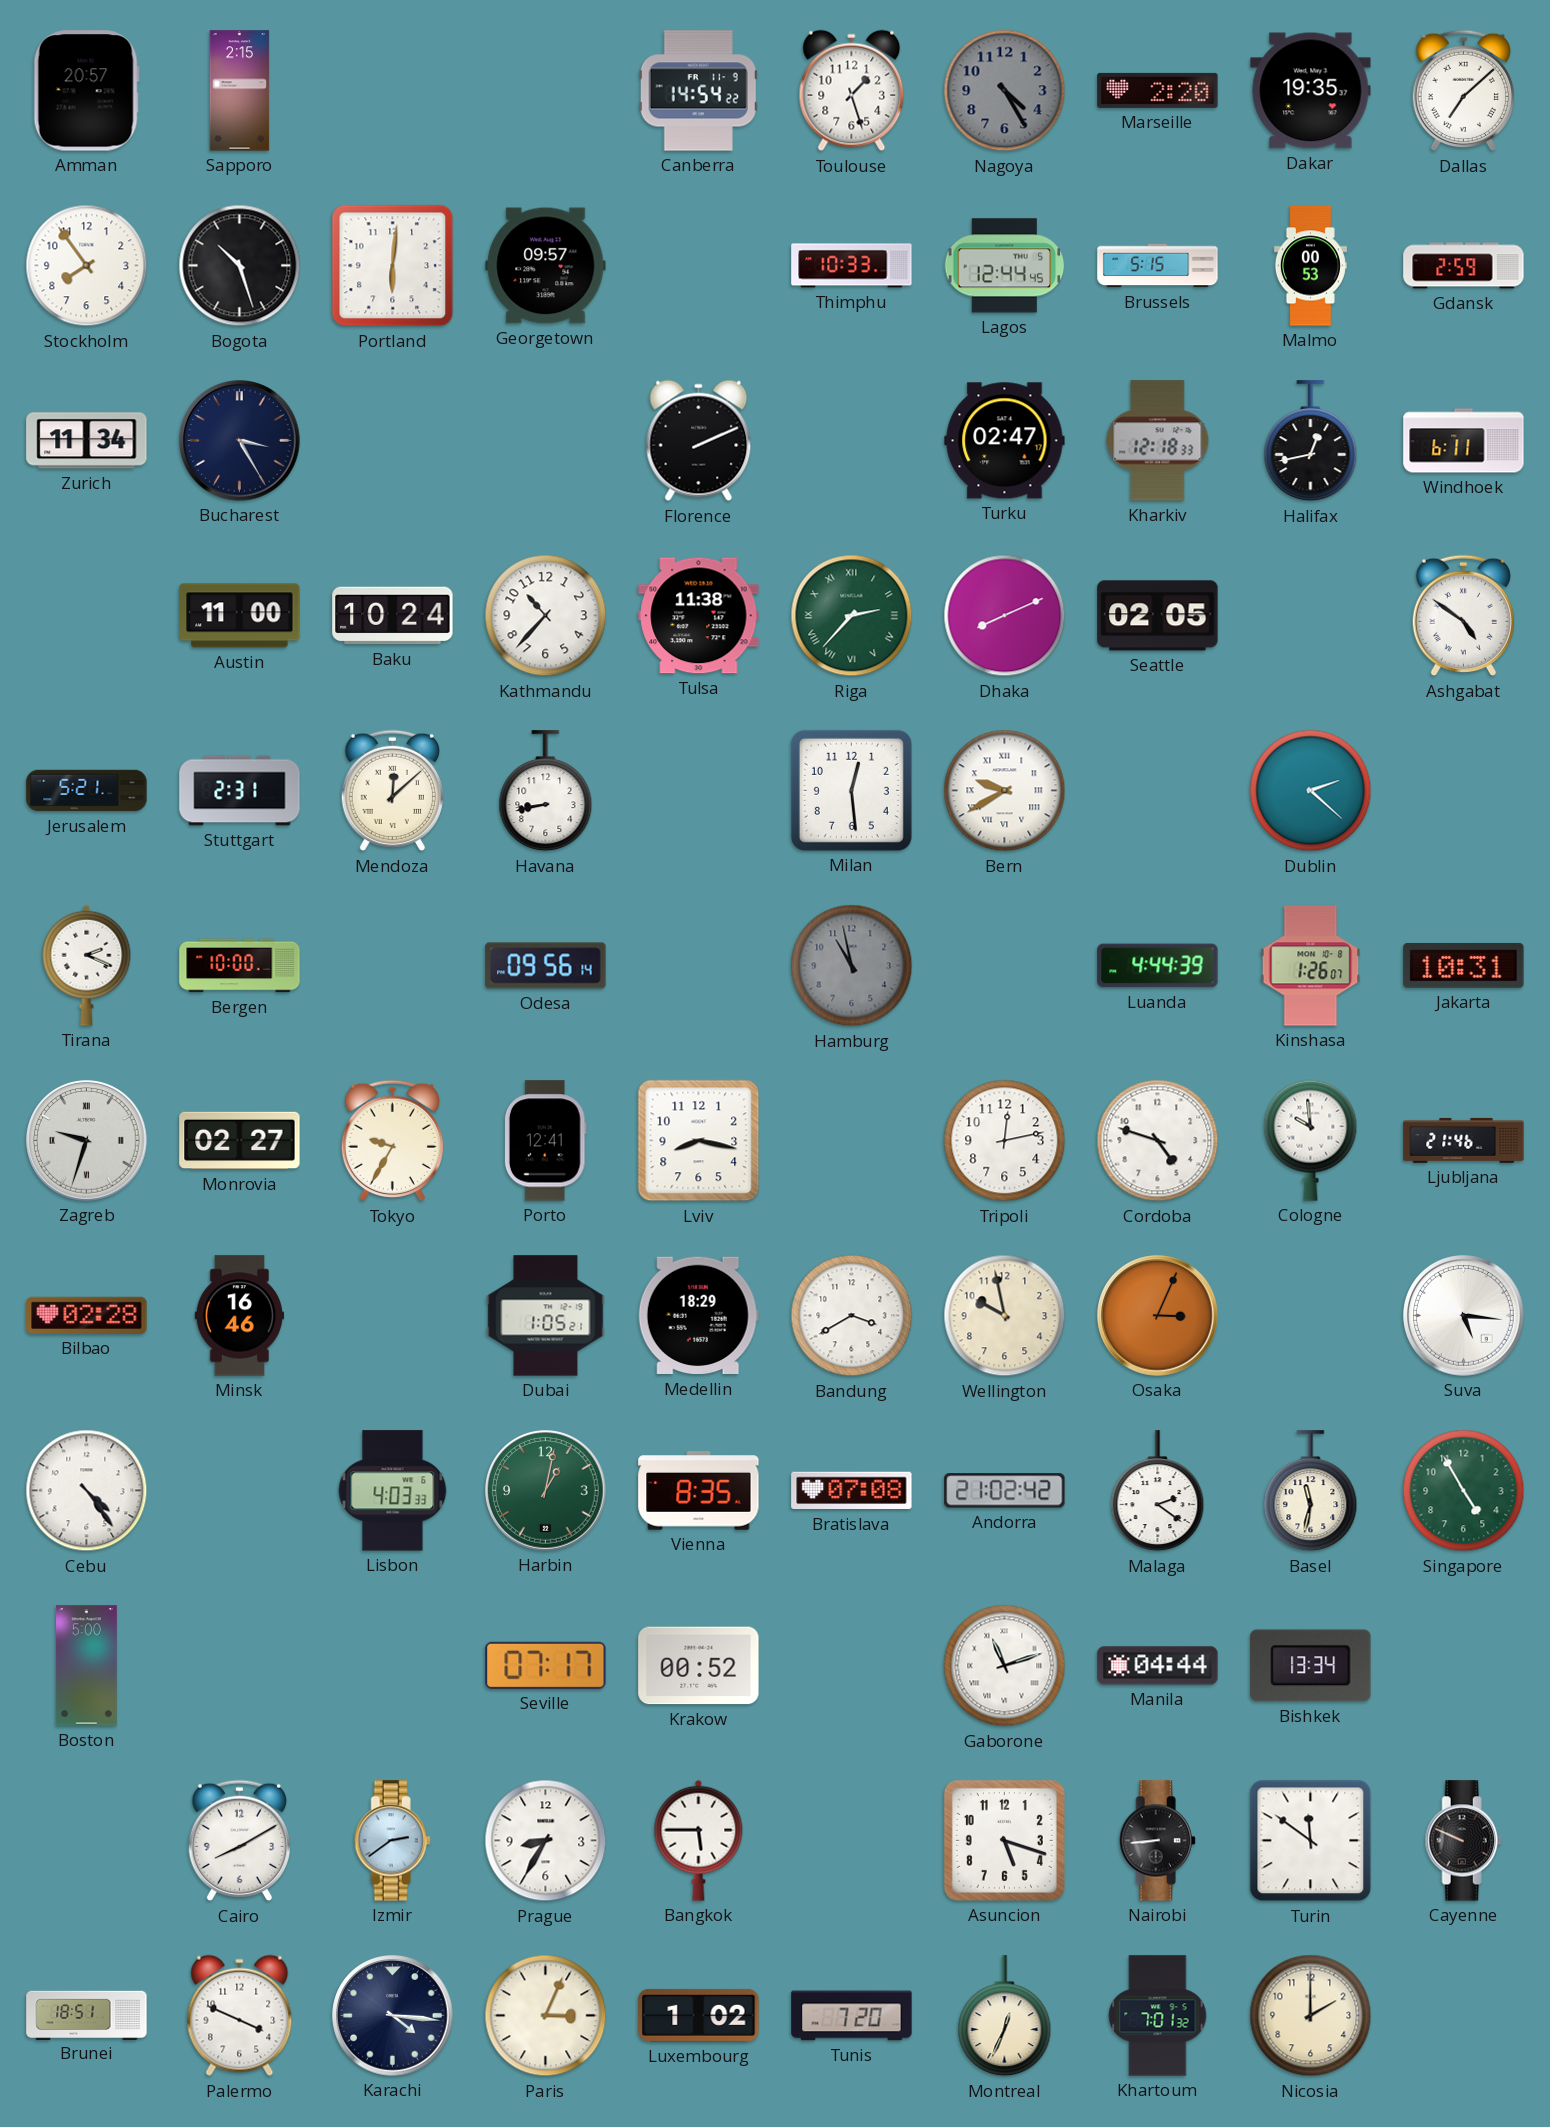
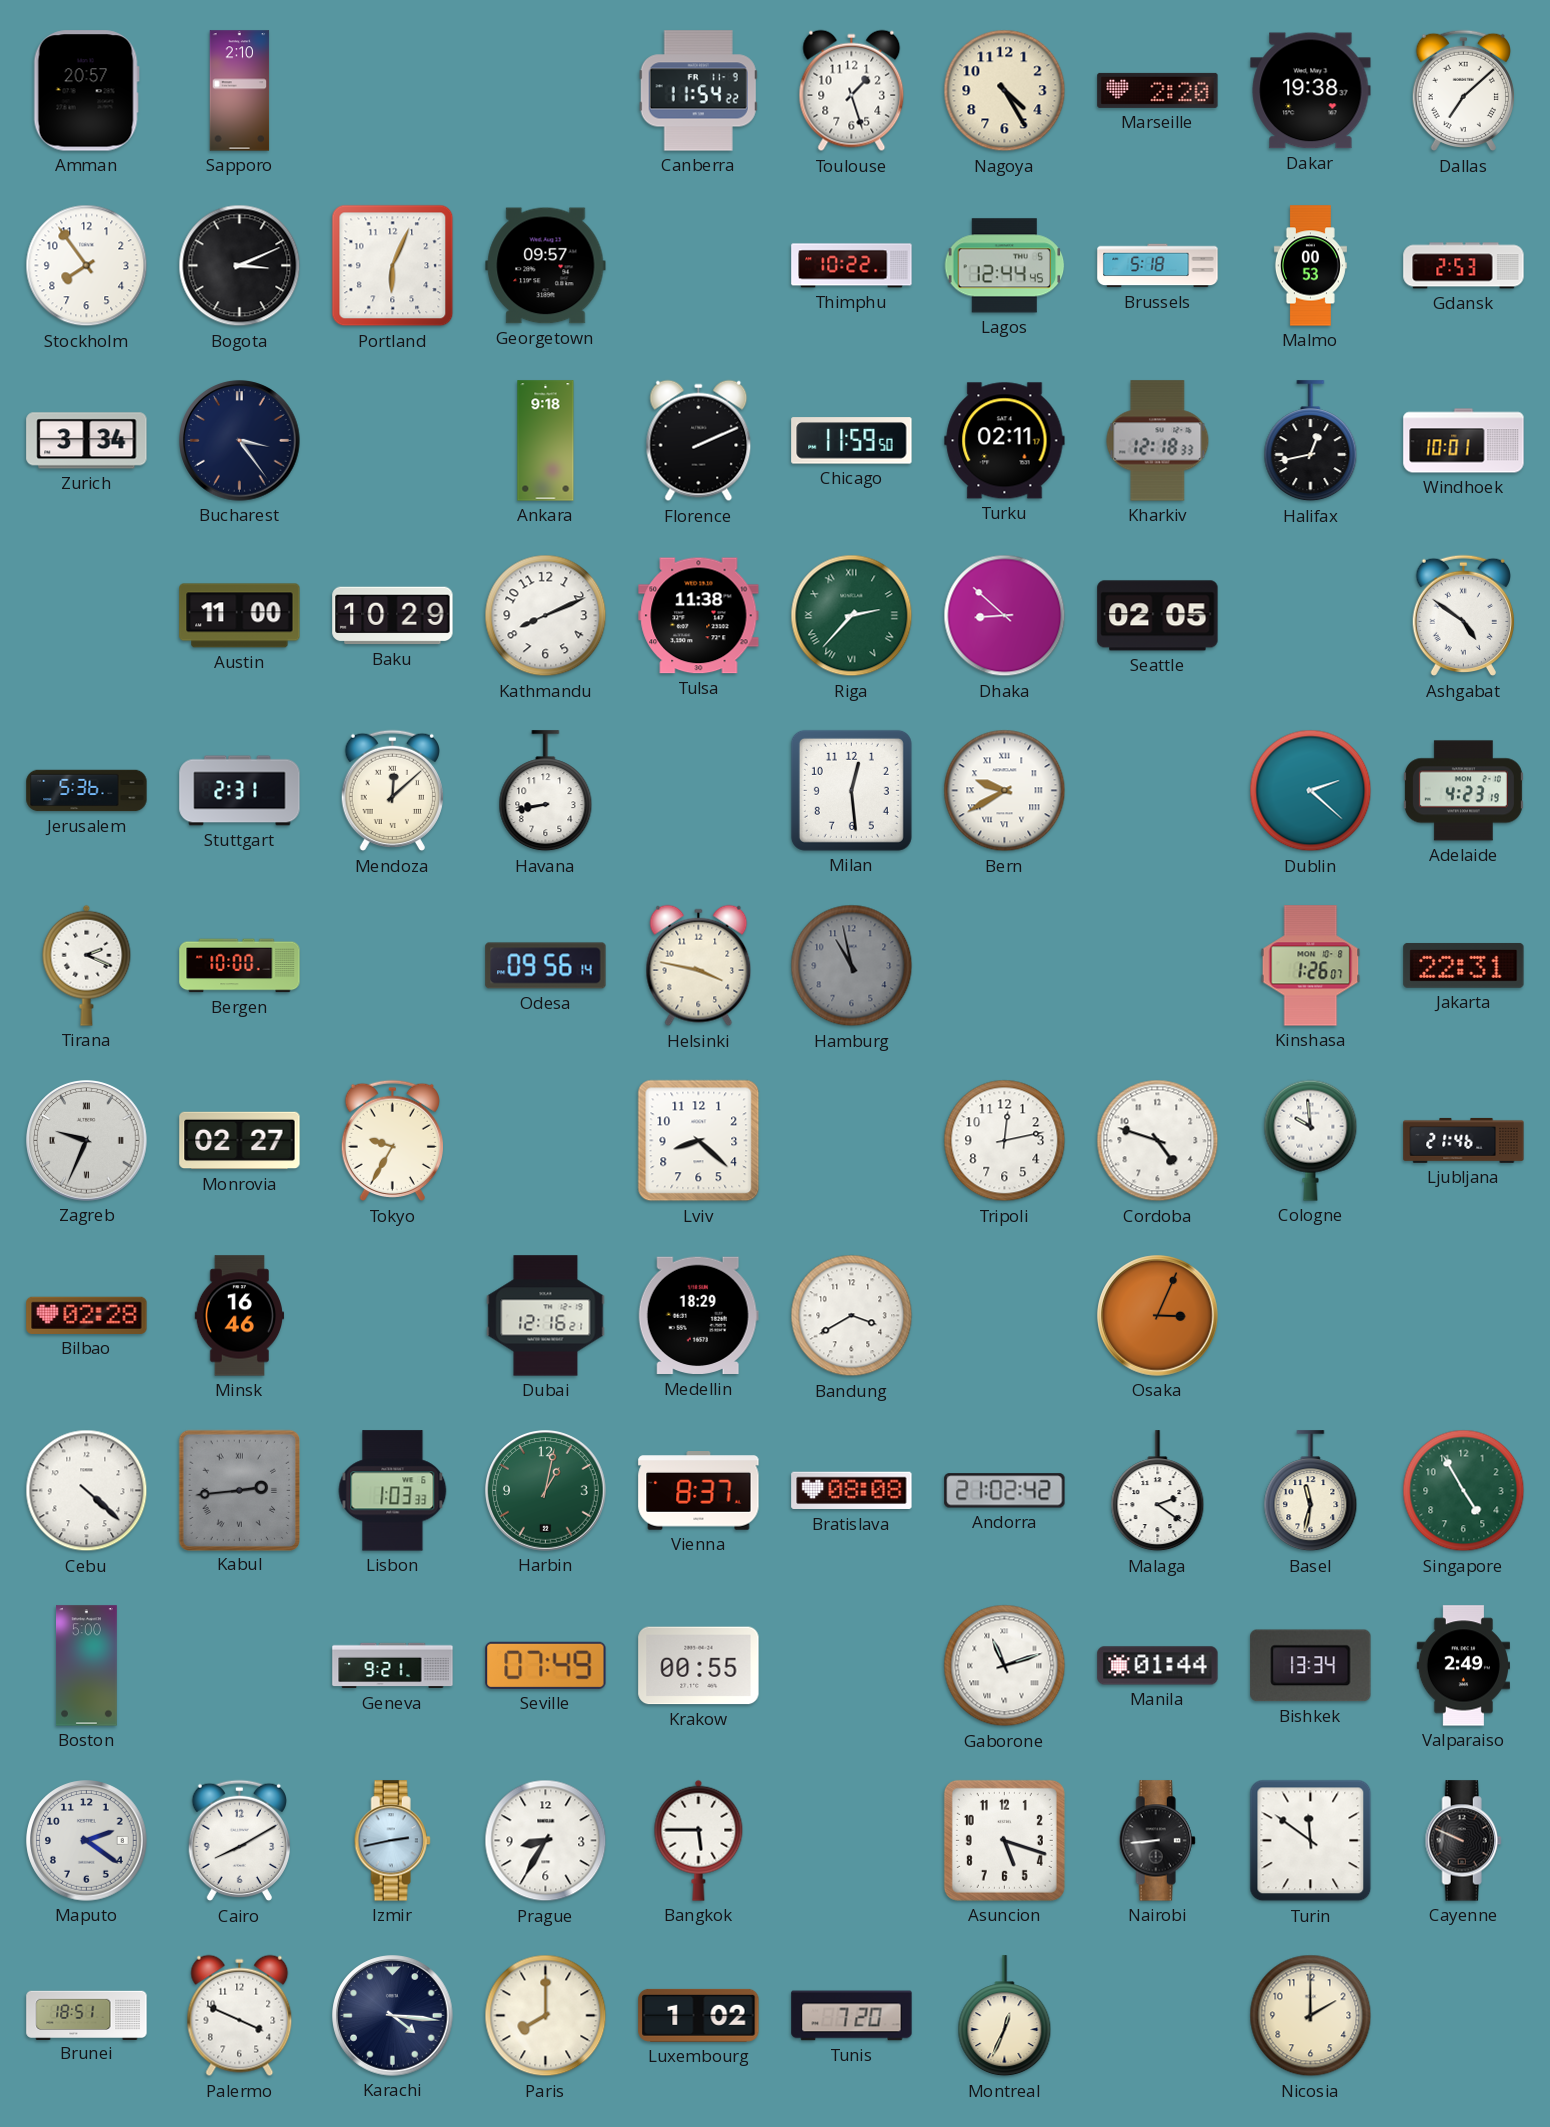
Sapporo: 2:15 -> 2:10
Canberra: 14:54 -> 11:54
Nagoya dial: grey -> cream
Dakar: 19:35 -> 19:38
Bogota: 10:27 -> 3:11
Portland: 6:01 -> 6:04
Thimphu: 10:33 -> 10:22
Brussels: 5:15 -> 5:18
Gdansk: 2:59 -> 2:53
Zurich: 11:34 -> 3:34
Bucharest: 3:25 -> 3:24
Ankara: none -> 9:18
Chicago: none -> 11:59
Turku: 02:47 -> 02:11
Windhoek: 6:11 -> 10:01
Baku: 10:24 -> 10:29
Kathmandu: 10:37 -> 8:11
Dhaka: 8:11 -> 8:52
Jerusalem: 5:21 -> 5:36
Adelaide: none -> 4:23
Helsinki: none -> 3:47
Luanda: 4:44 -> none
Jakarta: 10:31 -> 22:31
Zagreb: 9:33 -> 9:34
Porto: 12:41 -> none
Lviv: 8:17 -> 8:22
Dubai: 1:05 -> 12:16
Wellington: 9:58 -> none
Suva: 5:16 -> none
Cebu: 4:24 -> 4:22
Kabul: none -> 2:44
Lisbon: 4:03 -> 1:03
Vienna: 8:35 -> 8:37
Bratislava: 07:08 -> 08:08
Geneva: none -> 9:21
Seville: 07:17 -> 07:49
Krakow: 00:52 -> 00:55
Manila: 04:44 -> 01:44
Valparaiso: none -> 2:49
Maputo: none -> 2:21
Izmir: 2:39 -> 2:43
Paris: 3:04 -> 8:00
Khartoum: 7:01 -> none
